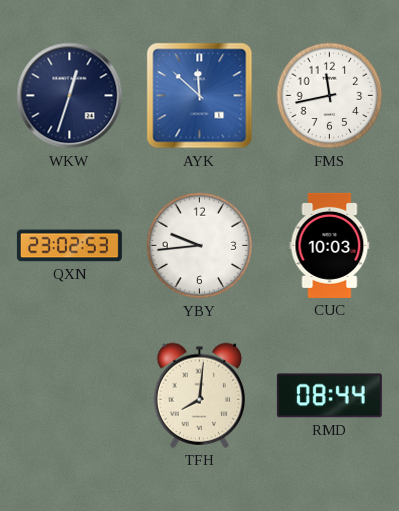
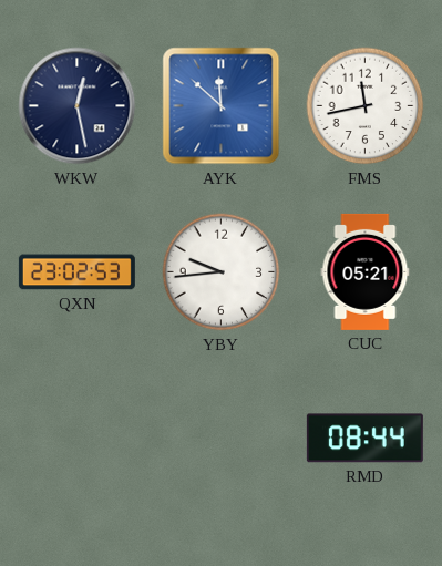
WKW: 12:33 -> 12:28
CUC: 10:03 -> 05:21
TFH: 8:01 -> none
